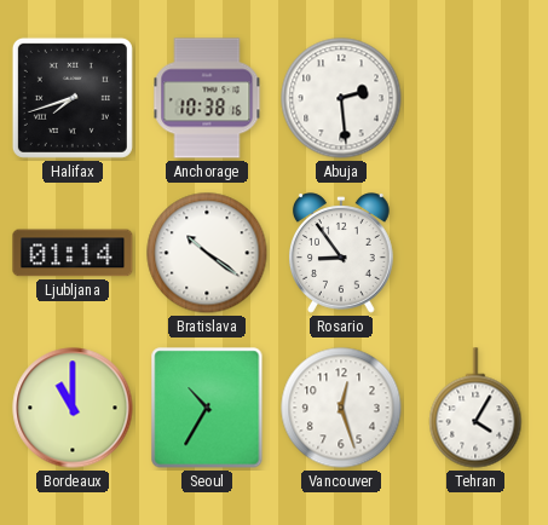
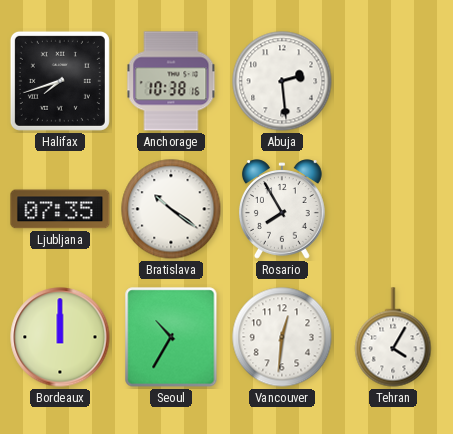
Ljubljana: 01:14 -> 07:35
Rosario: 8:54 -> 7:55
Bordeaux: 11:00 -> 12:00
Vancouver: 12:27 -> 12:31
